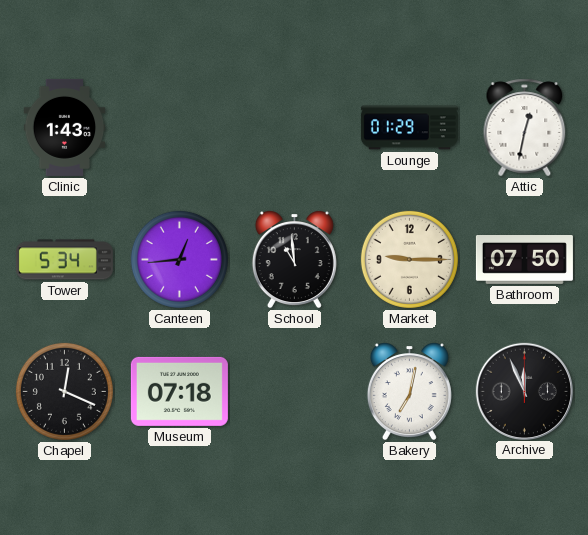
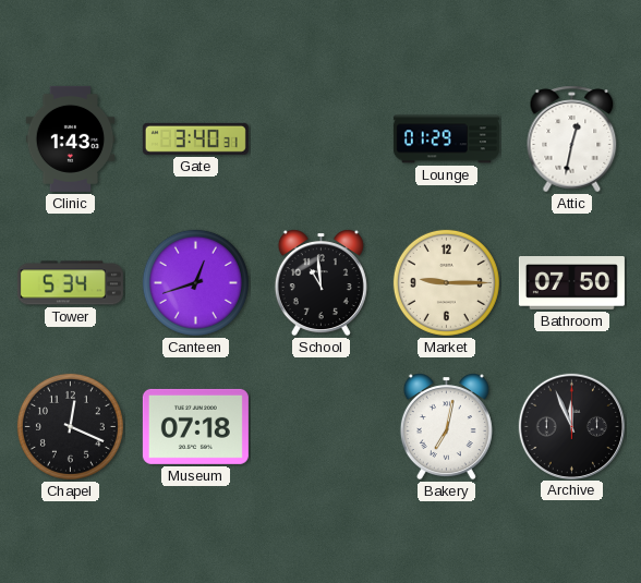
Gate: none -> 3:40
Canteen: 12:44 -> 12:42
